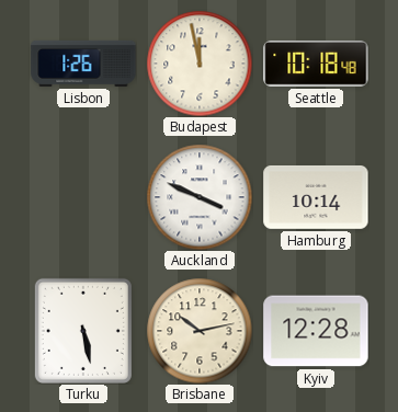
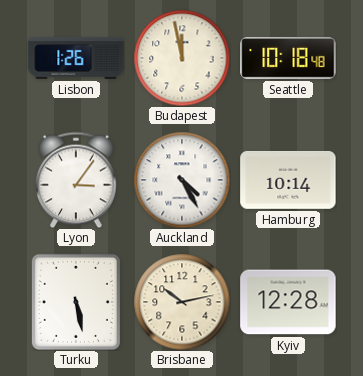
Lyon: none -> 3:06
Auckland: 3:49 -> 4:25
